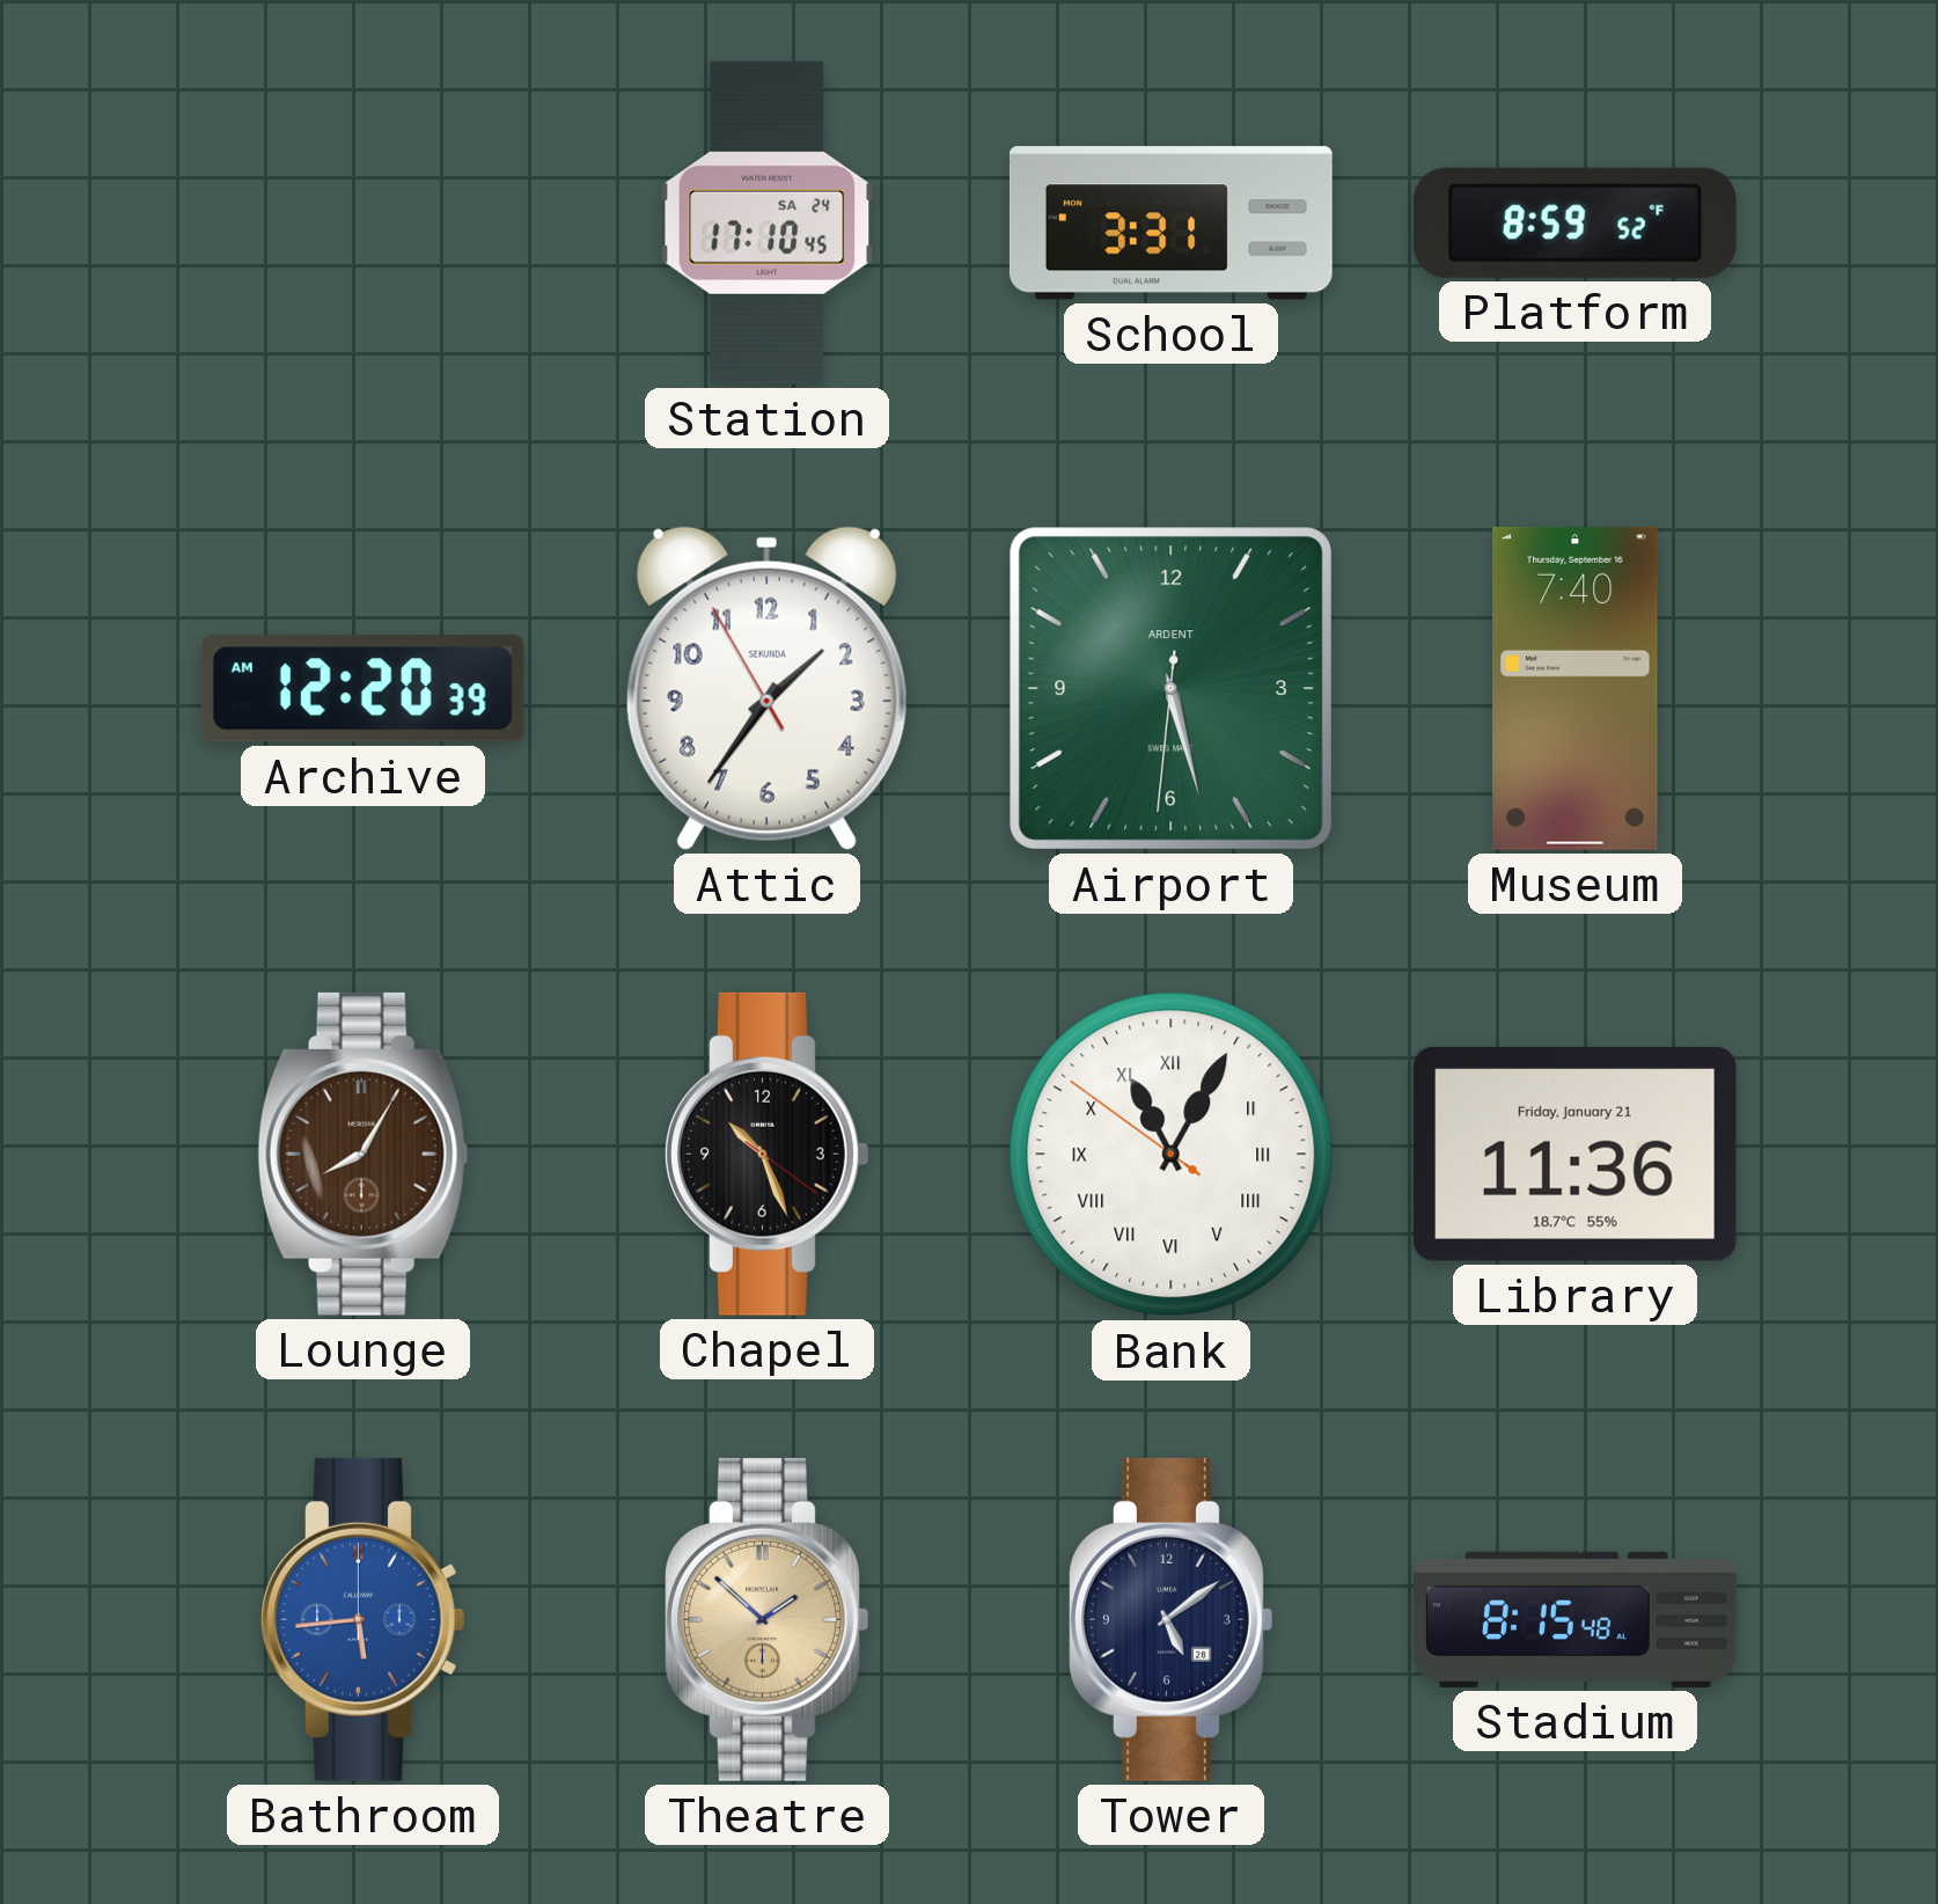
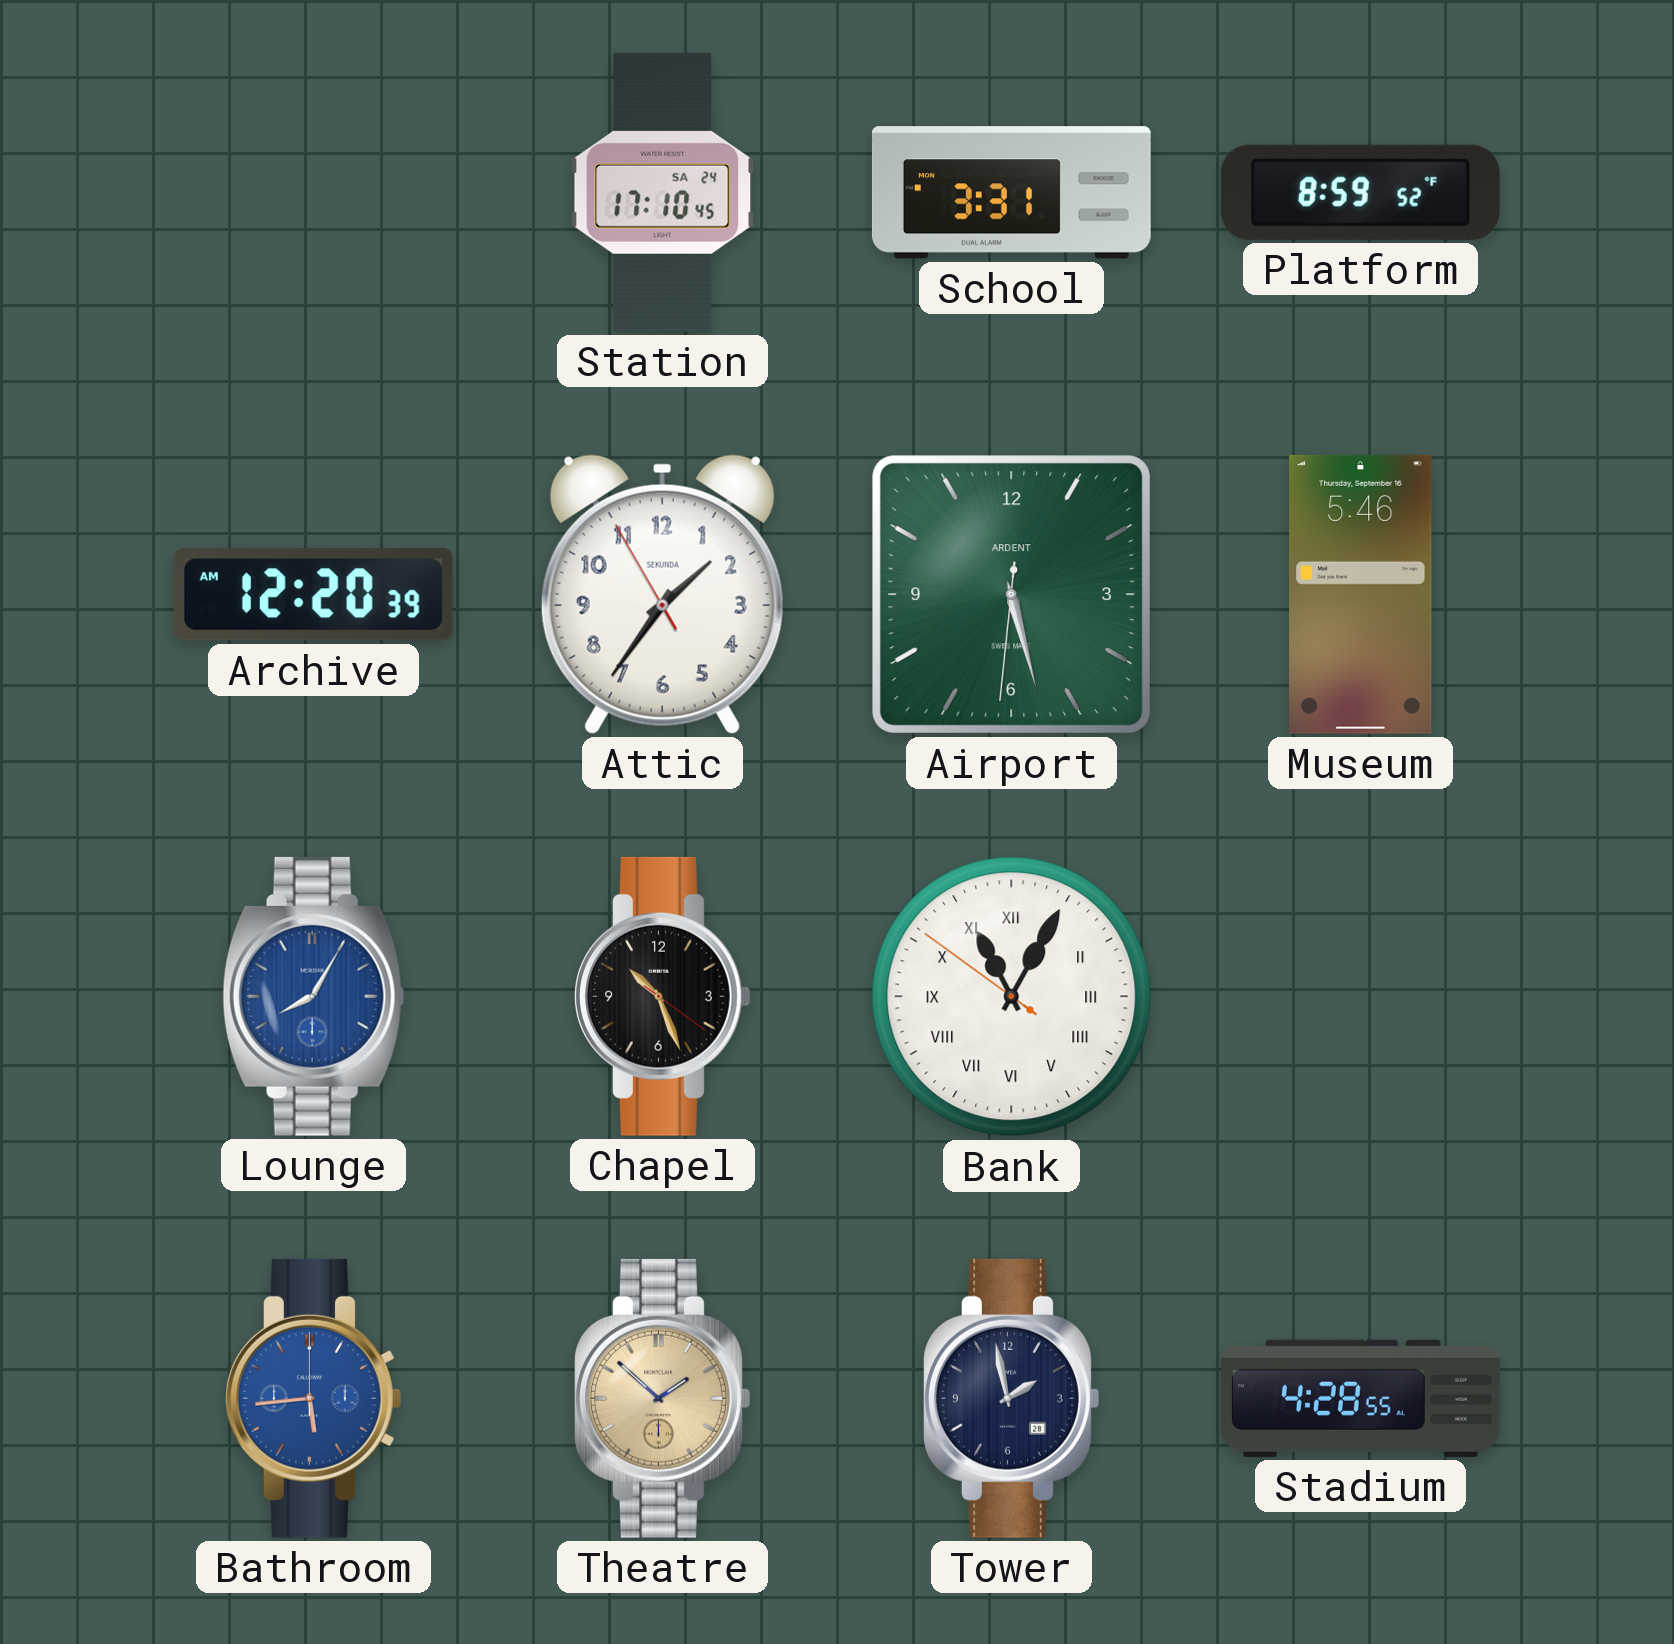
Museum: 7:40 -> 5:46
Lounge dial: brown -> blue
Library: 11:36 -> none
Tower: 5:09 -> 1:58
Stadium: 8:15 -> 4:28
